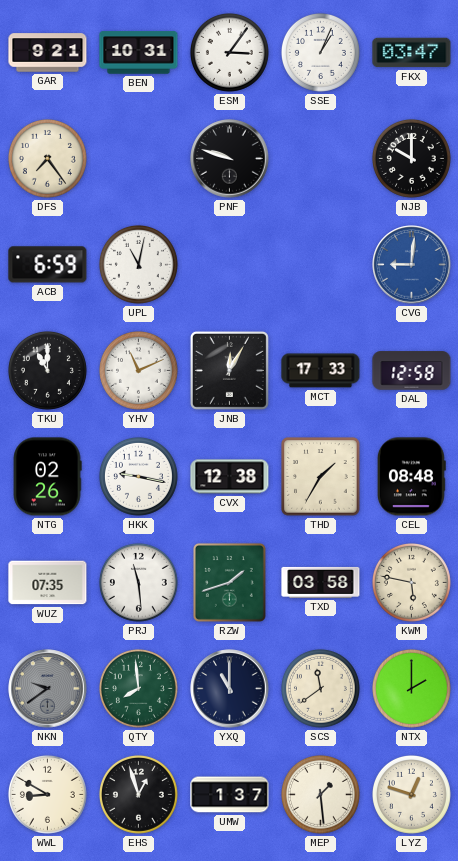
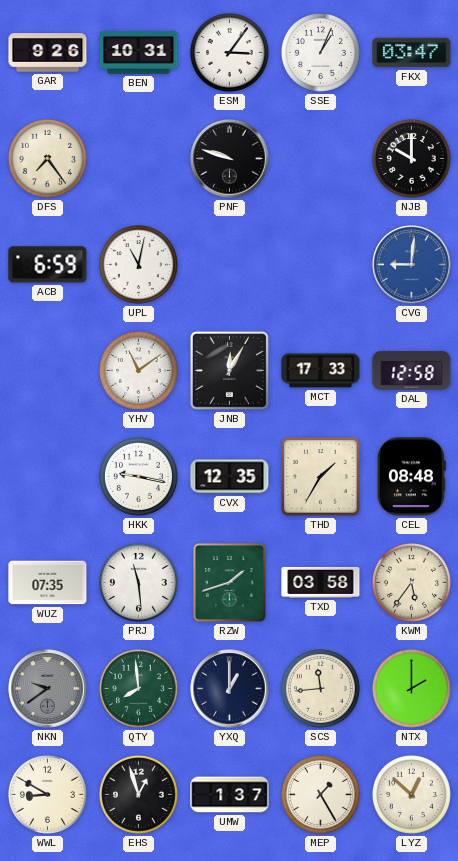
GAR: 9:21 -> 9:26
TKU: 11:00 -> none
YHV: 11:11 -> 11:09
NTG: 02:26 -> none
CVX: 12:38 -> 12:35
KWM: 5:47 -> 5:36
YXQ: 11:00 -> 1:00
SCS: 11:39 -> 11:44
MEP: 1:29 -> 1:25
LYZ: 12:48 -> 12:52
